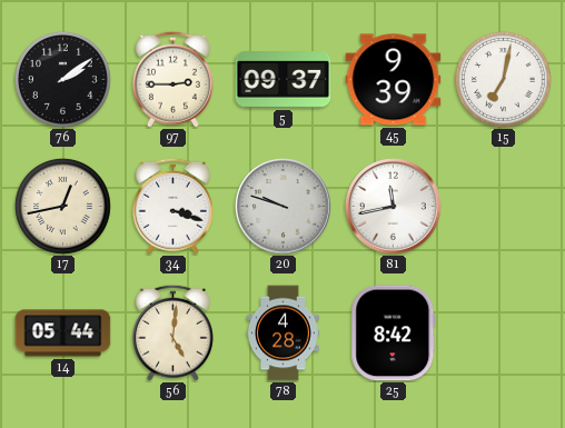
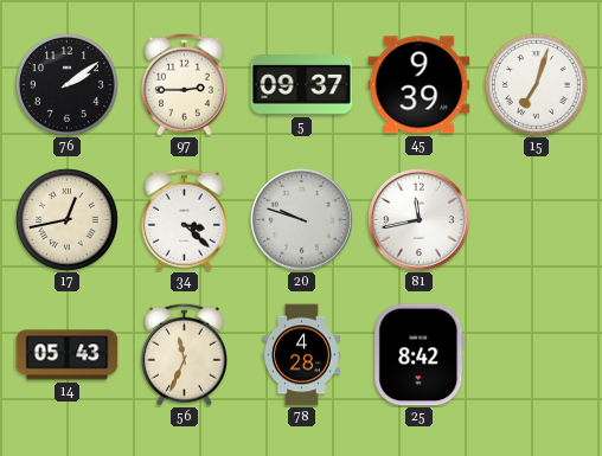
15: 7:02 -> 7:03
34: 3:18 -> 3:22
14: 05:44 -> 05:43
56: 5:01 -> 11:34
